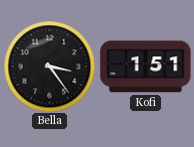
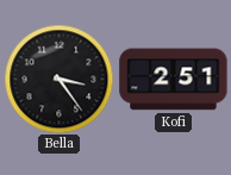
Kofi: 1:51 -> 2:51
